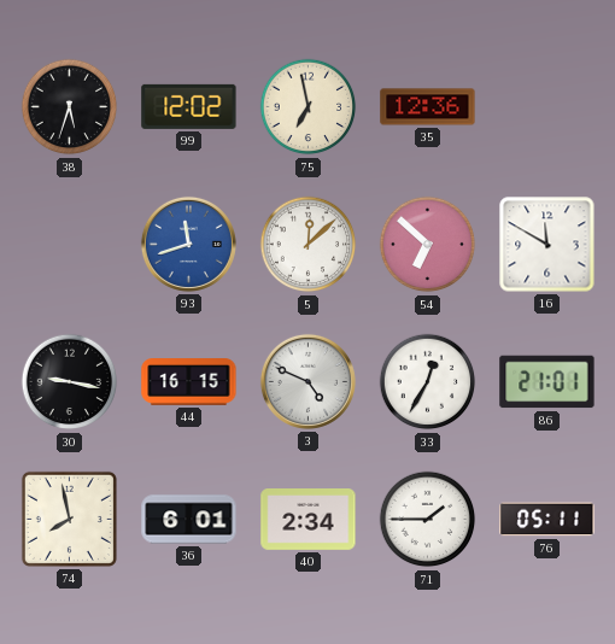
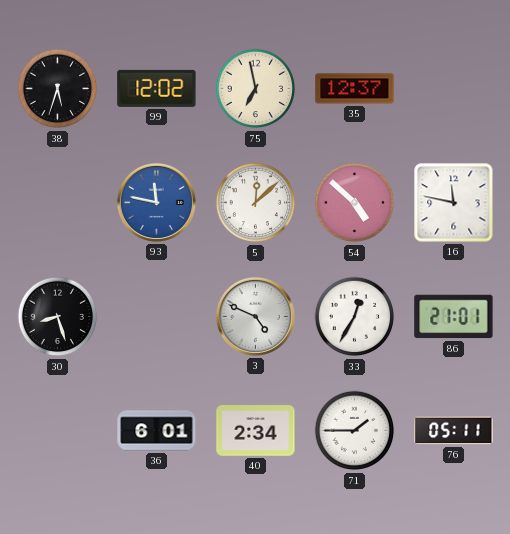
35: 12:36 -> 12:37
93: 11:42 -> 11:47
54: 6:52 -> 4:52
16: 11:50 -> 11:47
30: 9:17 -> 8:27
44: 16:15 -> none
74: 7:58 -> none
